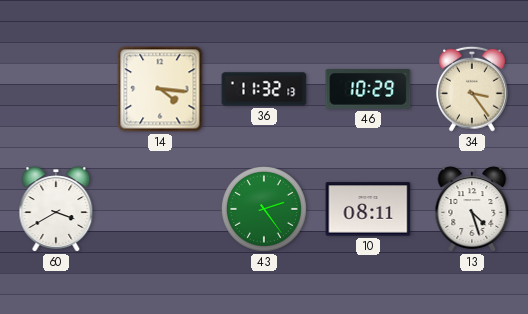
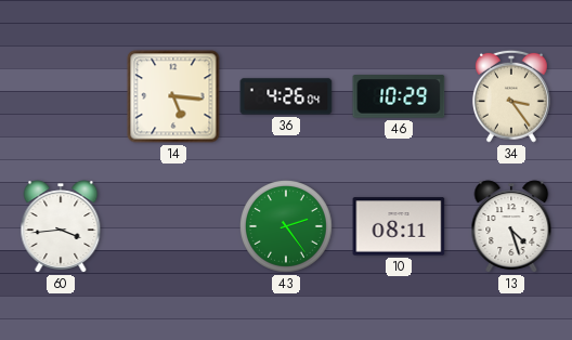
14: 4:16 -> 5:16
36: 11:32 -> 4:26
60: 3:40 -> 3:44
